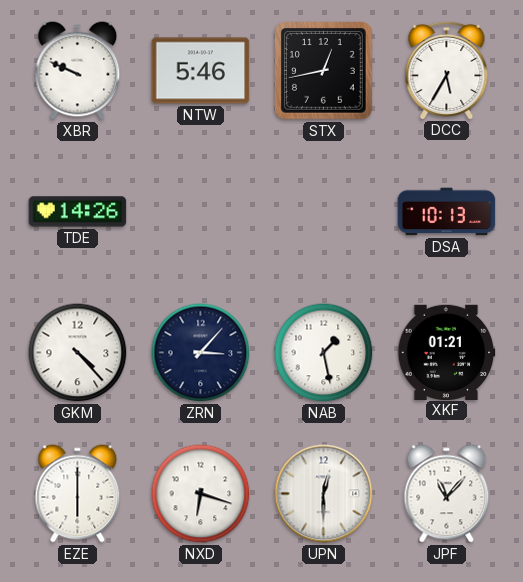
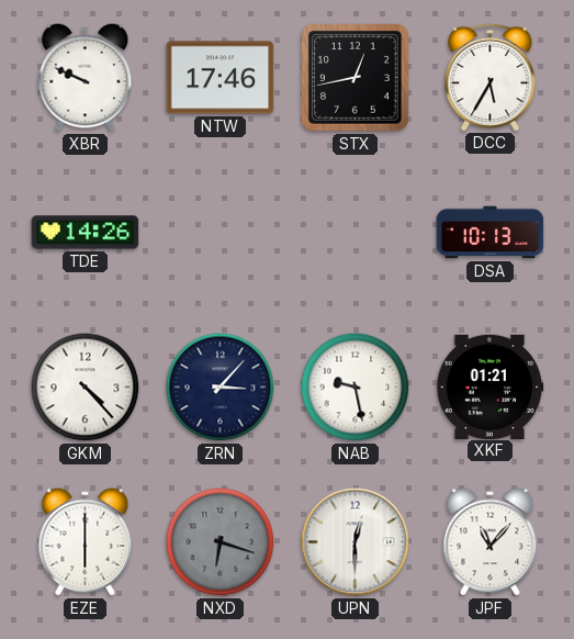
NTW: 5:46 -> 17:46
NAB: 1:28 -> 9:28
NXD dial: white -> grey
